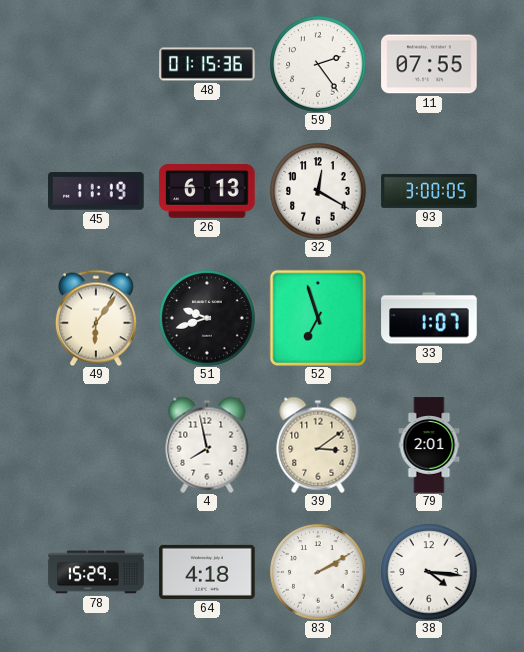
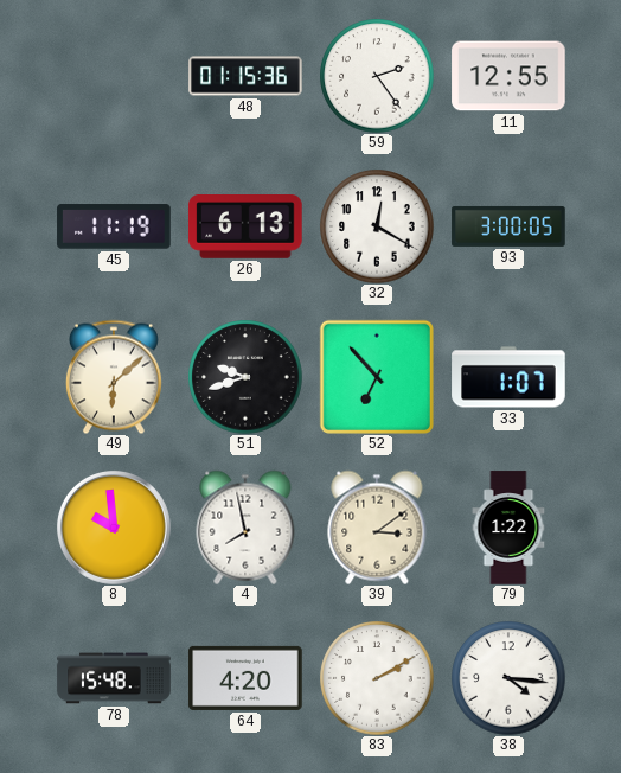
11: 07:55 -> 12:55
49: 6:06 -> 6:08
52: 6:57 -> 6:53
8: none -> 9:59
79: 2:01 -> 1:22
78: 15:29 -> 15:48
64: 4:18 -> 4:20
